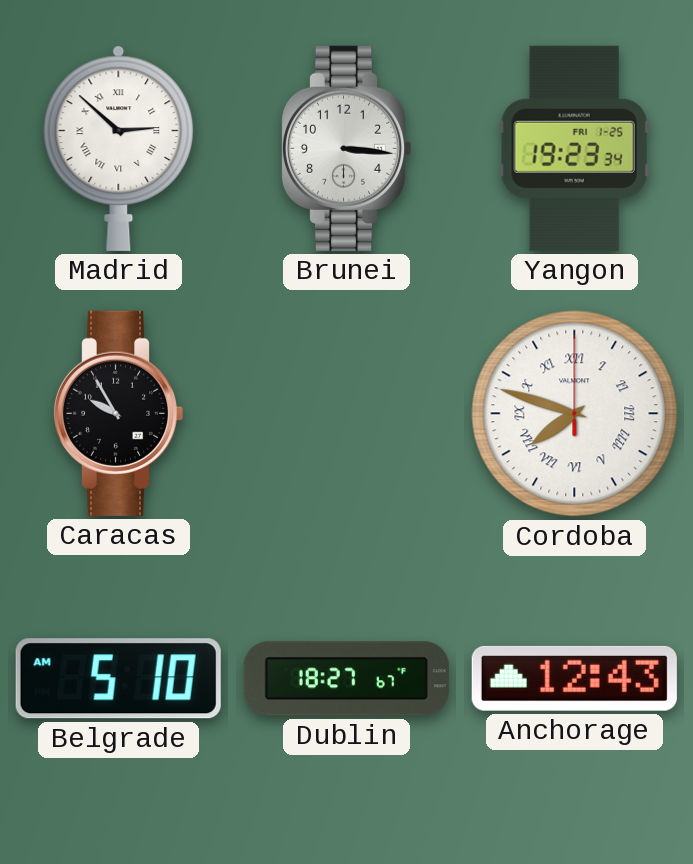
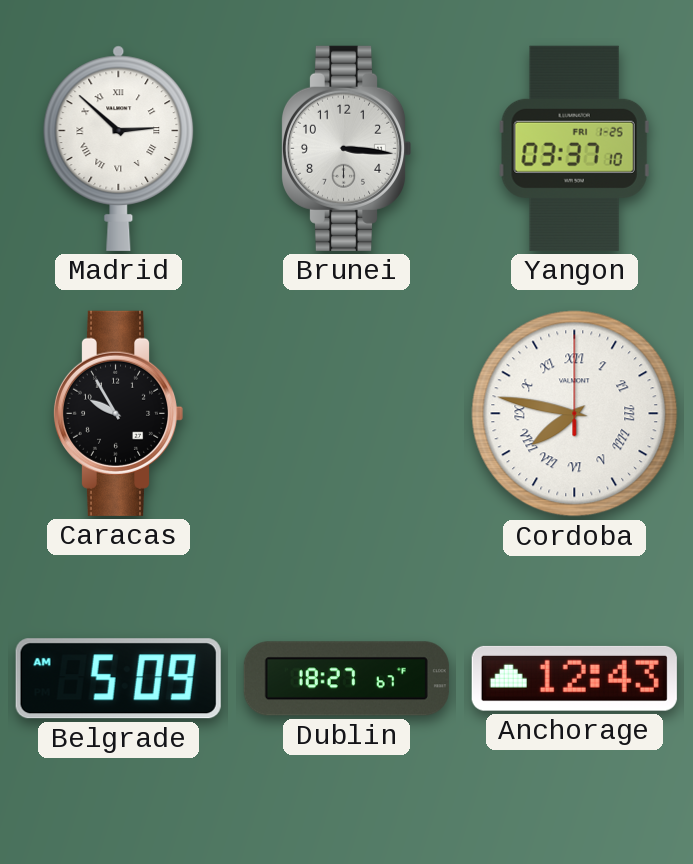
Yangon: 19:23 -> 03:37
Cordoba: 7:48 -> 7:47
Belgrade: 5:10 -> 5:09
